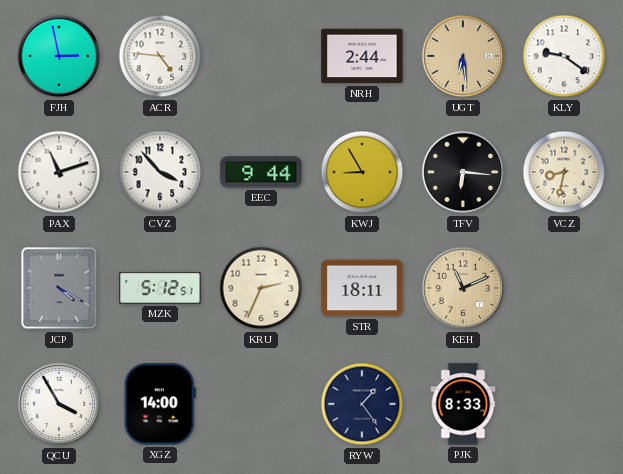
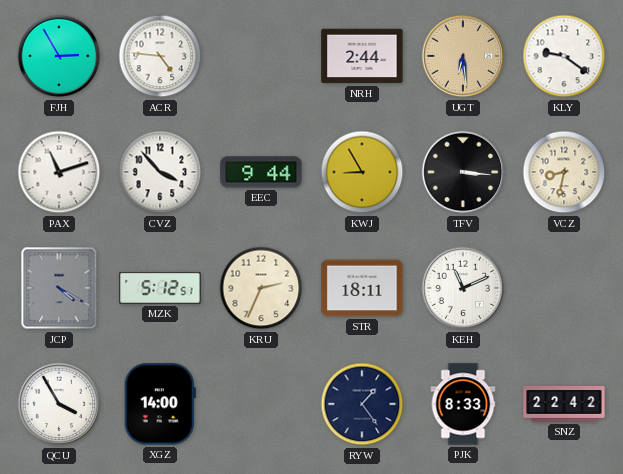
FJH: 2:58 -> 2:55
TFV: 6:16 -> 3:16
KEH dial: champagne -> white
SNZ: none -> 22:42
